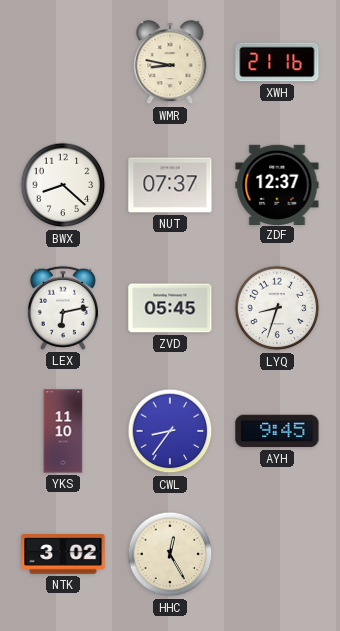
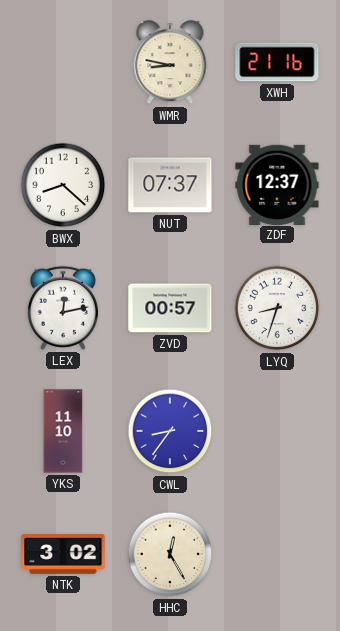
LEX: 6:13 -> 12:13
ZVD: 05:45 -> 00:57
AYH: 9:45 -> none
